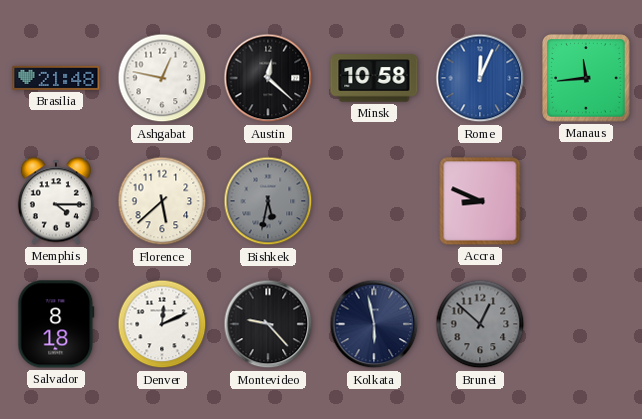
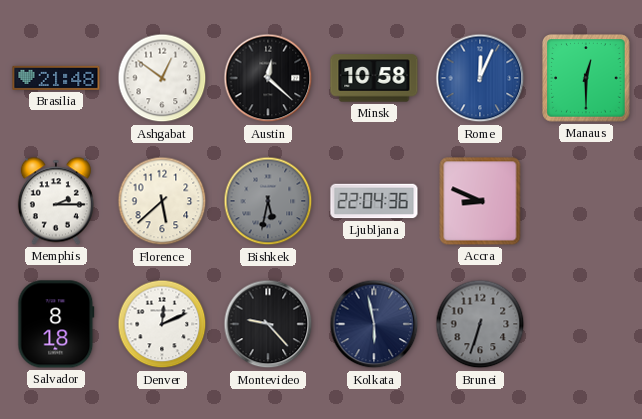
Ashgabat: 12:47 -> 12:51
Manaus: 11:44 -> 12:30
Memphis: 4:15 -> 2:15
Ljubljana: none -> 22:04
Brunei: 12:52 -> 6:33
